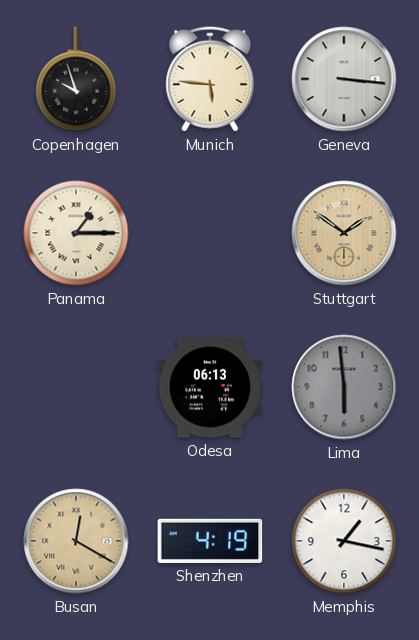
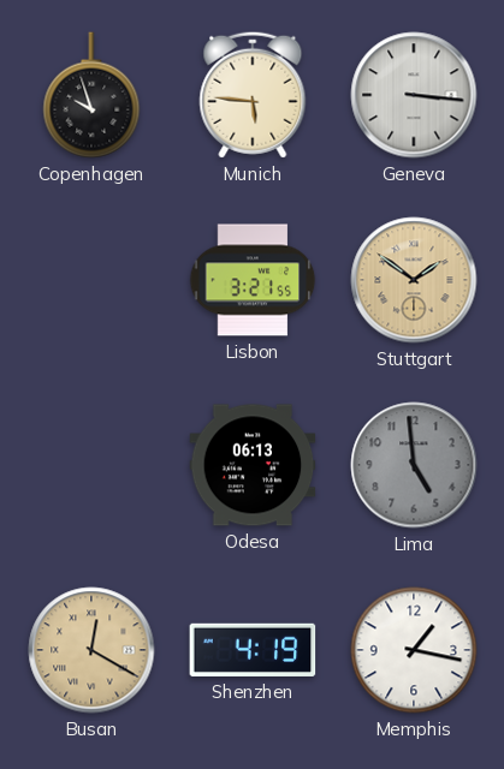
Panama: 1:15 -> none
Lisbon: none -> 3:21
Lima: 5:59 -> 4:59
